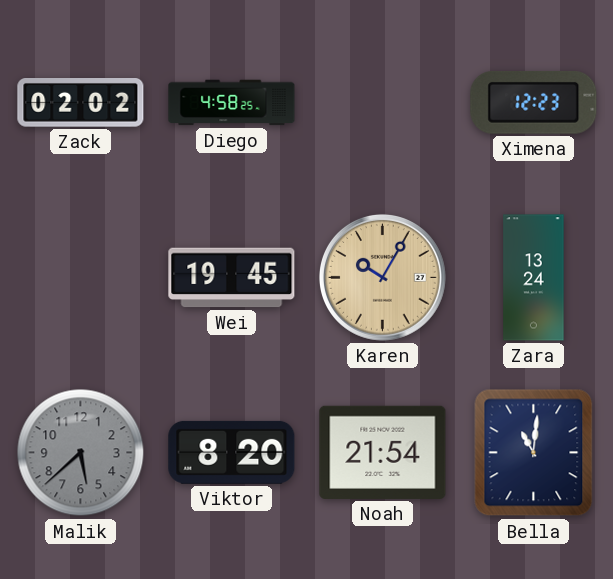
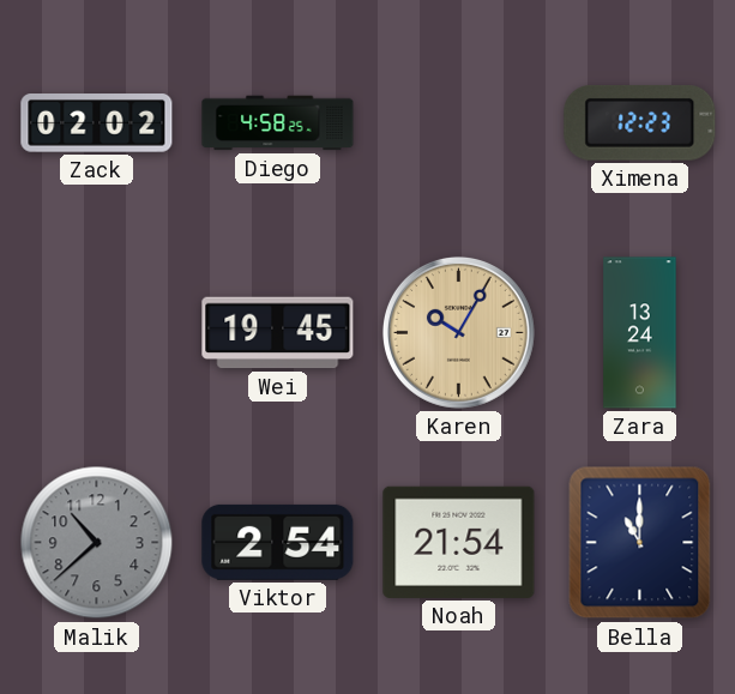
Malik: 5:38 -> 10:38
Viktor: 8:20 -> 2:54
Bella: 11:01 -> 11:00
